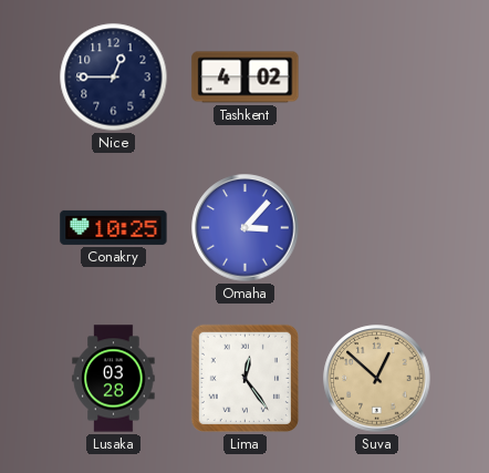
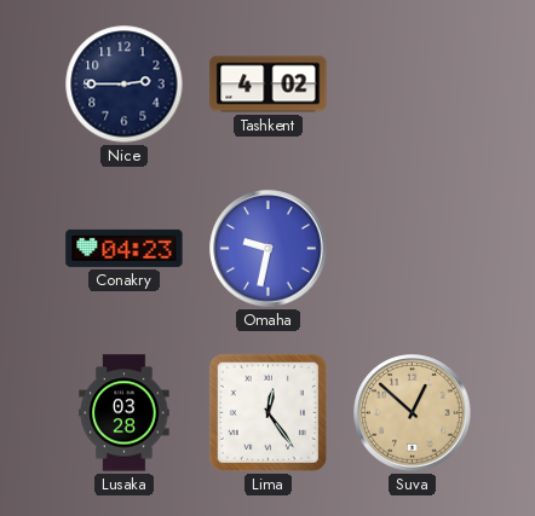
Nice: 12:45 -> 2:45
Conakry: 10:25 -> 04:23
Omaha: 3:07 -> 9:32
